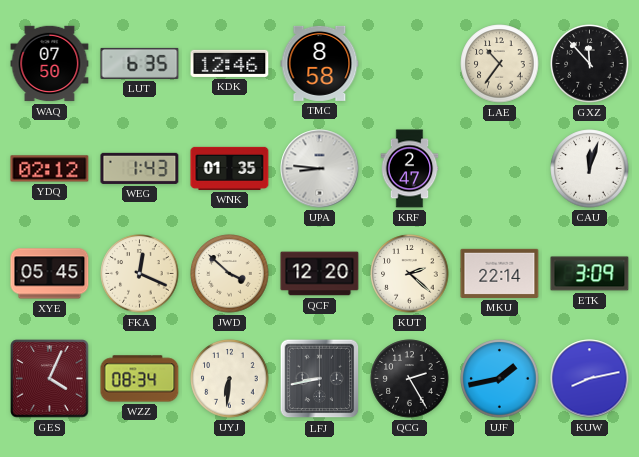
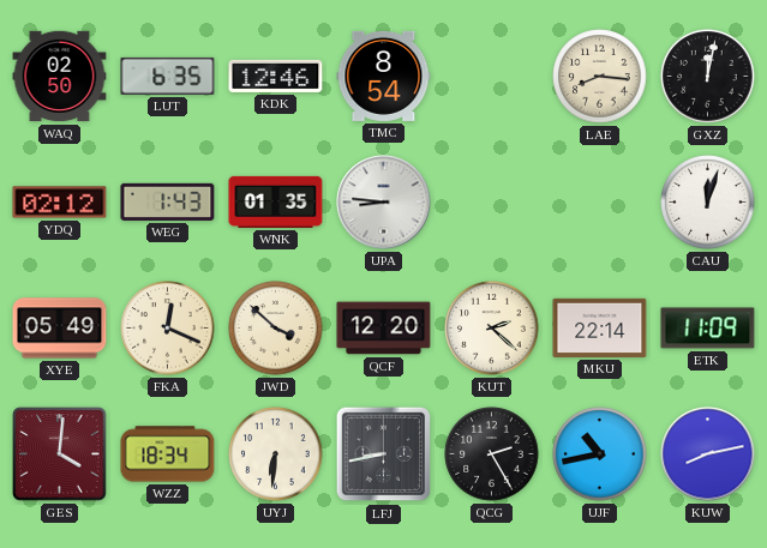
WAQ: 07:50 -> 02:50
TMC: 8:58 -> 8:54
LAE: 10:36 -> 8:16
GXZ: 11:53 -> 12:02
KRF: 2:47 -> none
XYE: 05:45 -> 05:49
ETK: 3:09 -> 11:09
GES: 4:04 -> 4:01
WZZ: 08:34 -> 18:34
UJF: 1:43 -> 10:43
